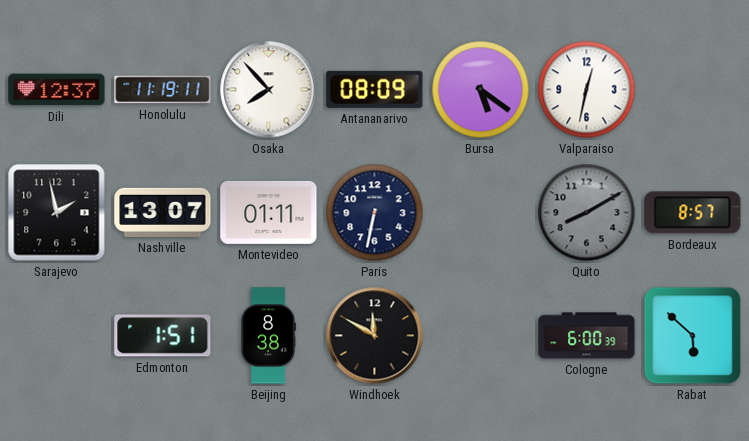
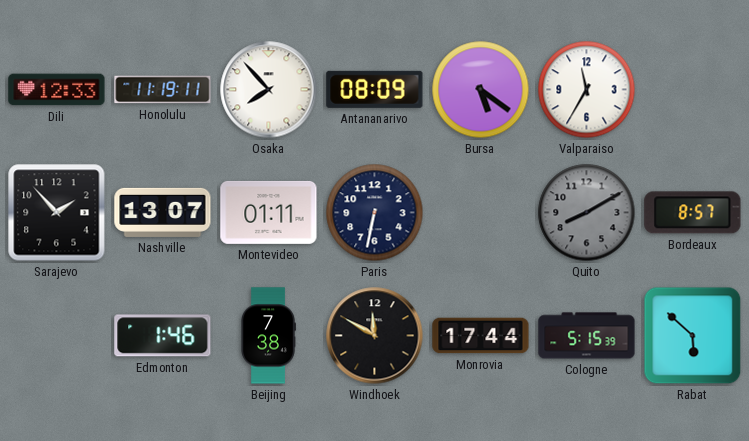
Dili: 12:37 -> 12:33
Valparaiso: 12:32 -> 11:35
Sarajevo: 1:58 -> 1:53
Edmonton: 1:51 -> 1:46
Beijing: 8:38 -> 7:38
Monrovia: none -> 17:44
Cologne: 6:00 -> 5:15
